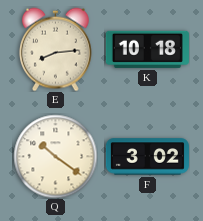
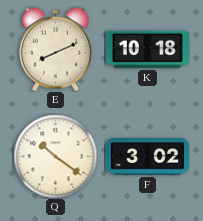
E: 8:14 -> 8:11
